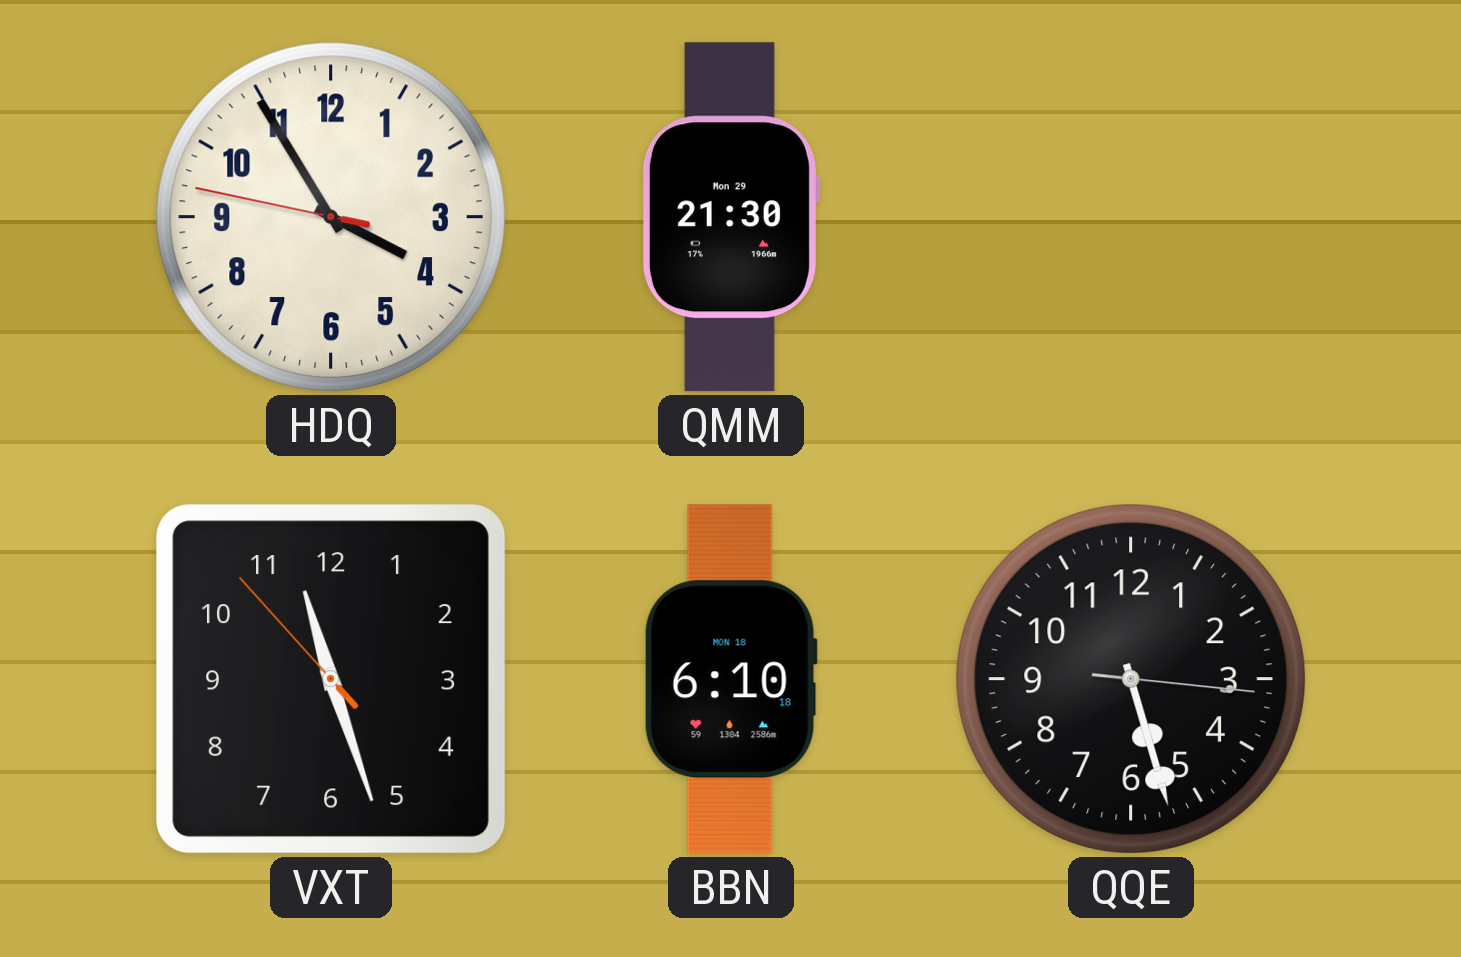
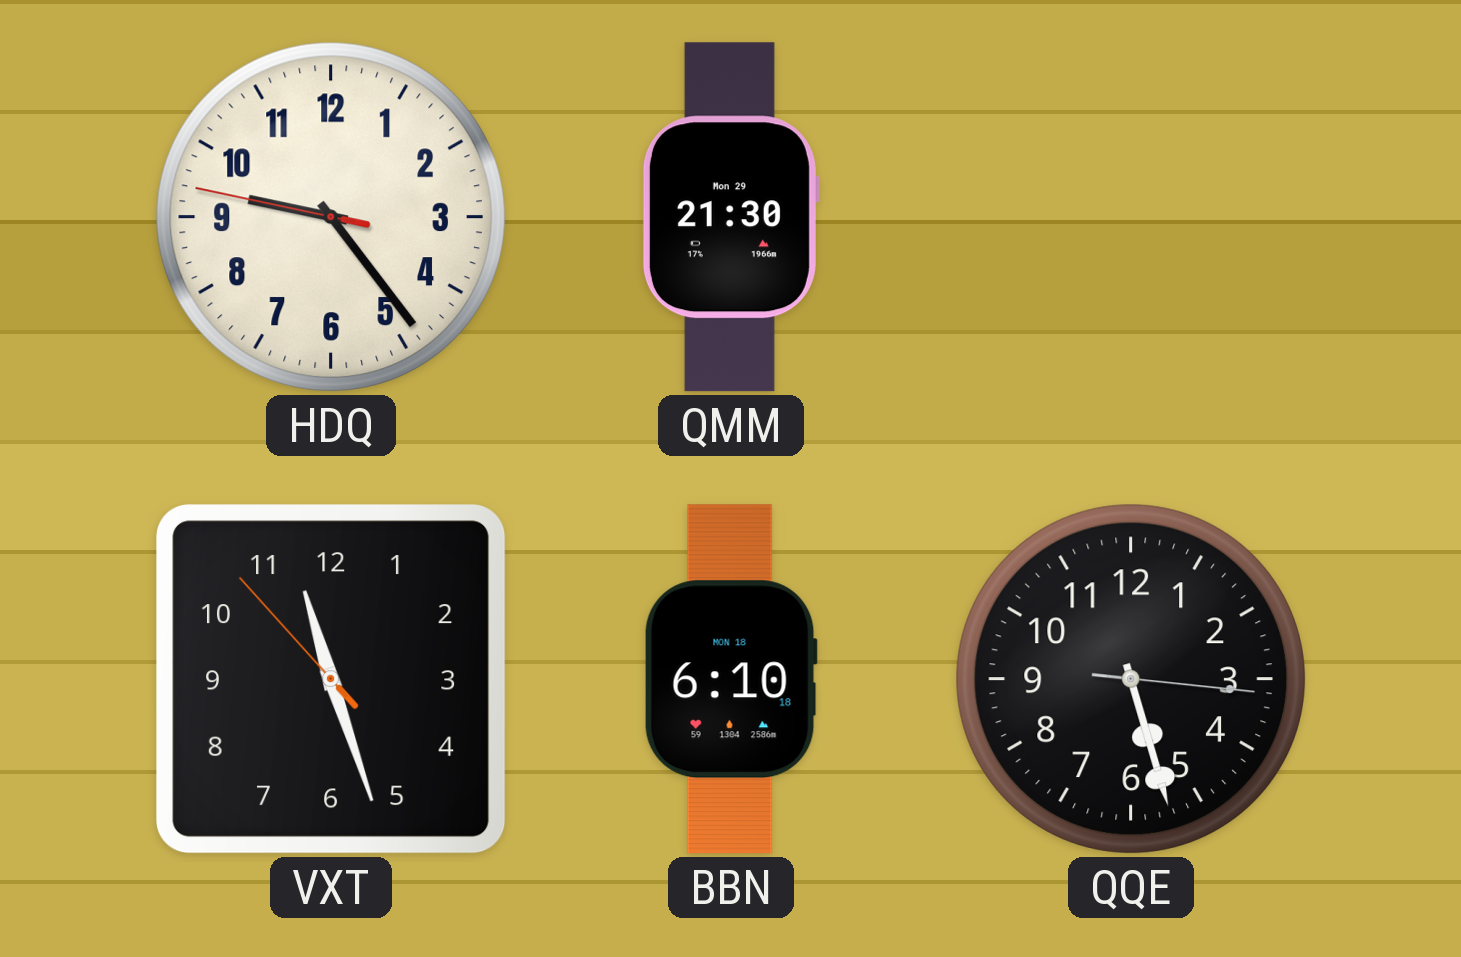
HDQ: 3:54 -> 9:23
